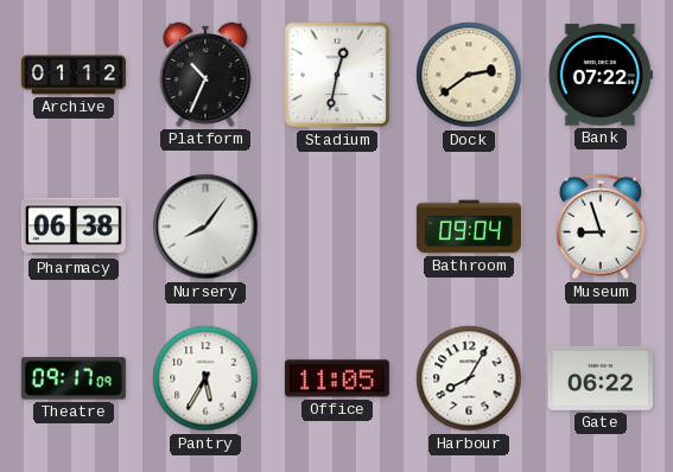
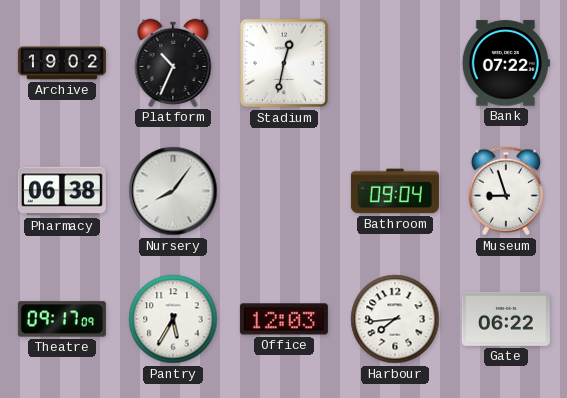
Archive: 01:12 -> 19:02
Dock: 2:39 -> none
Office: 11:05 -> 12:03
Harbour: 8:05 -> 7:44
